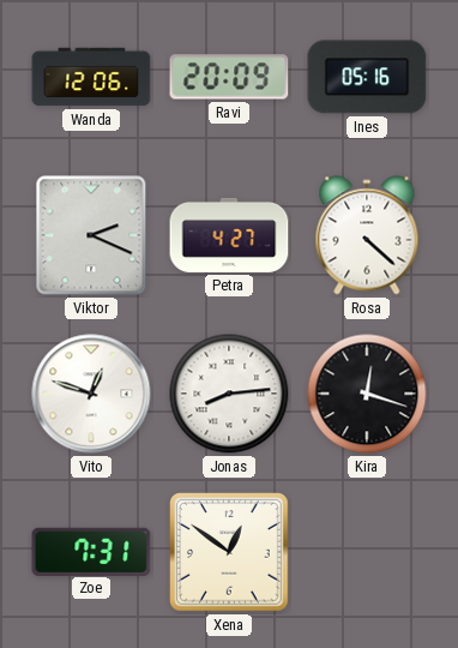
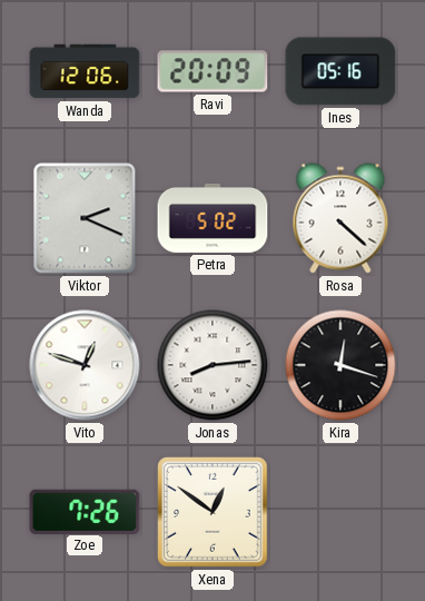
Petra: 4:27 -> 5:02
Zoe: 7:31 -> 7:26
